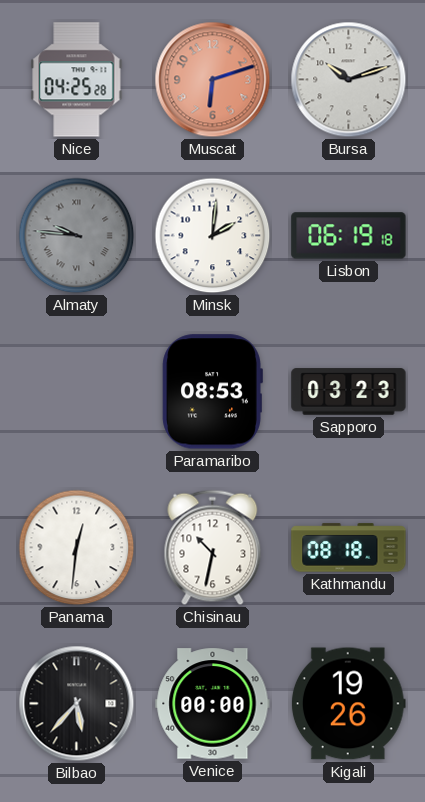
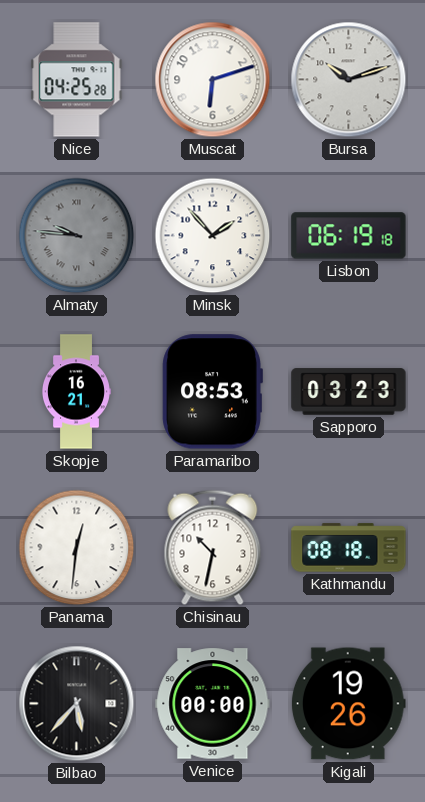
Muscat dial: salmon -> white
Minsk: 2:01 -> 1:53
Skopje: none -> 16:21
